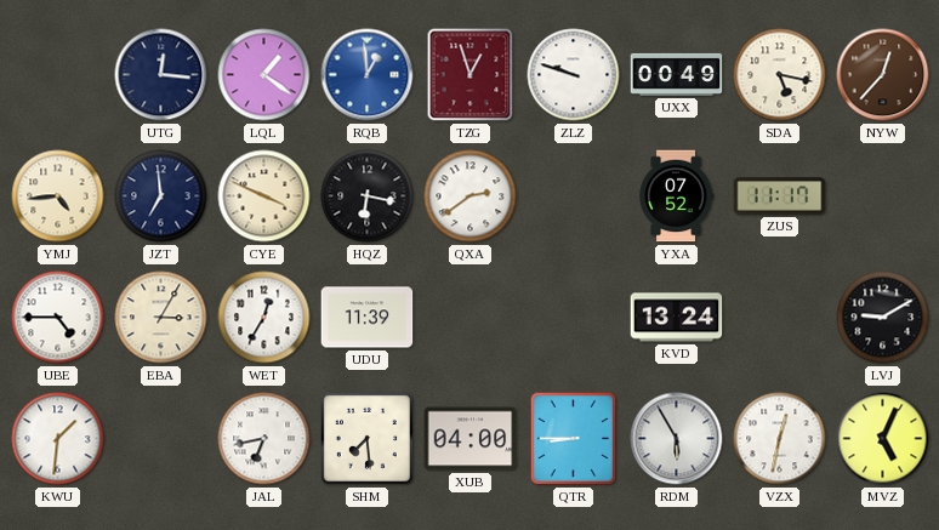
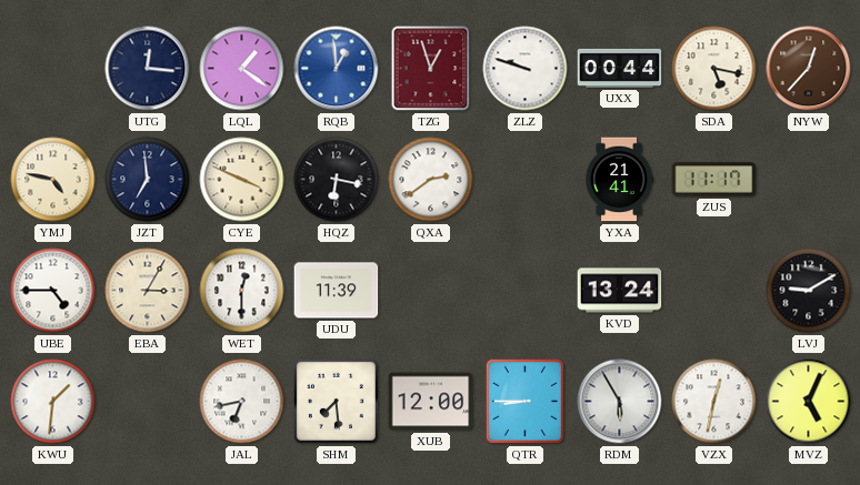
UXX: 00:49 -> 00:44
YMJ: 4:44 -> 4:47
YXA: 07:52 -> 21:41
WET: 12:35 -> 12:30
XUB: 04:00 -> 12:00
